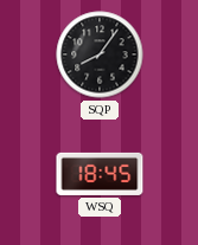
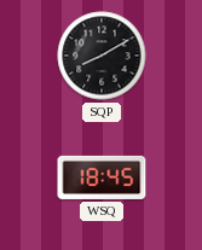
SQP: 8:06 -> 8:10
